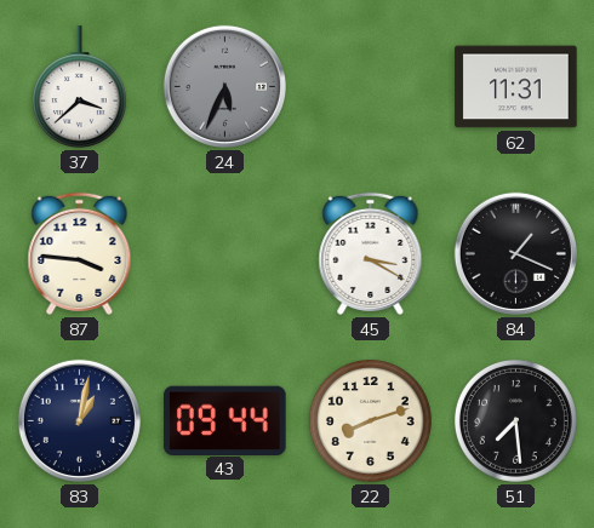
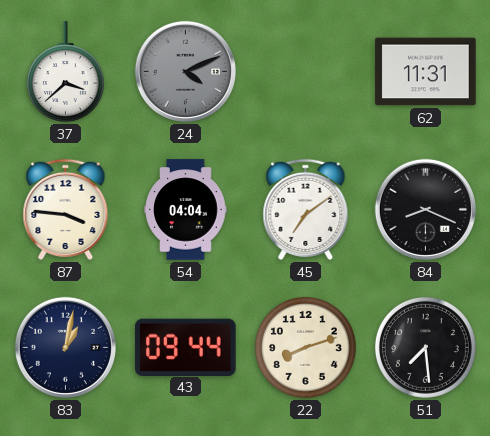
24: 5:34 -> 4:11
54: none -> 04:04
45: 3:20 -> 7:09
84: 1:19 -> 8:19
